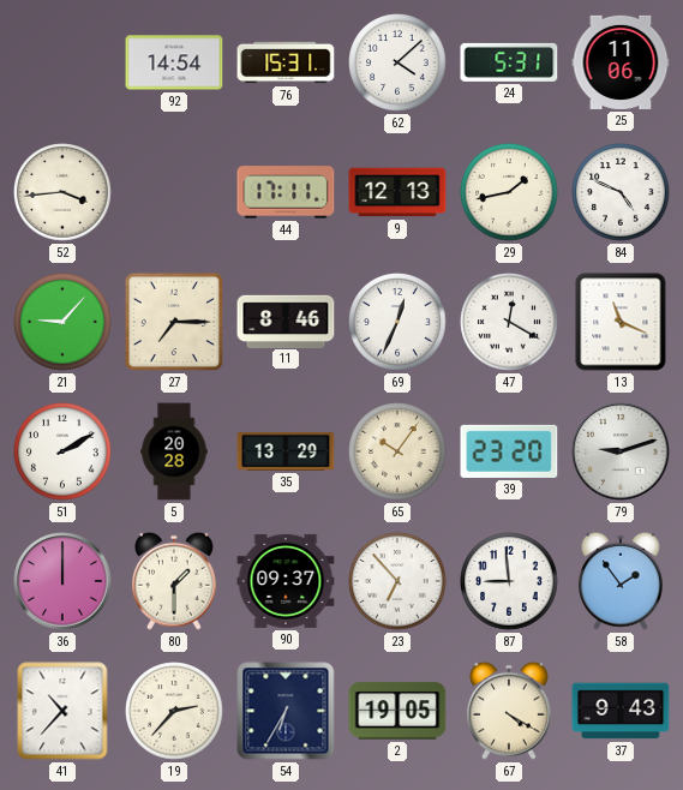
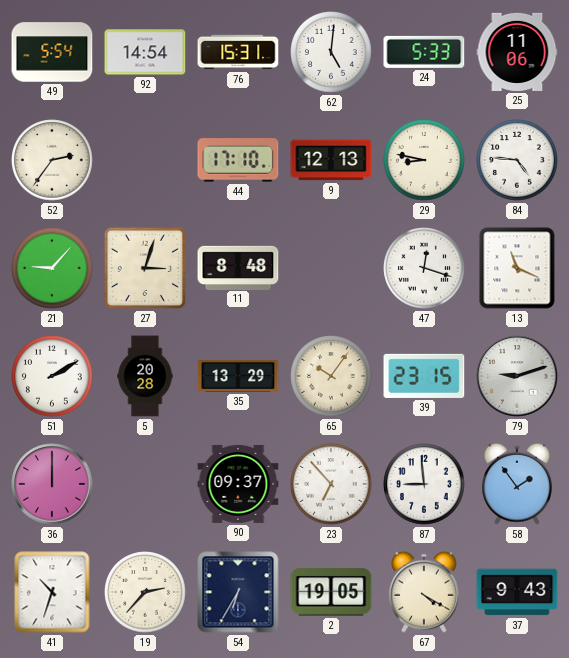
49: none -> 5:54
62: 4:08 -> 5:01
24: 5:31 -> 5:33
52: 3:44 -> 2:36
44: 17:11 -> 17:10
29: 1:43 -> 8:47
84: 4:49 -> 4:46
27: 7:15 -> 3:03
11: 8:46 -> 8:48
69: 12:34 -> none
47: 12:20 -> 12:18
39: 23:20 -> 23:15
80: 1:30 -> none
41: 10:37 -> 10:33
